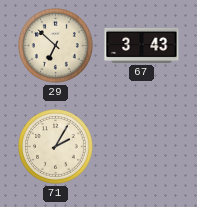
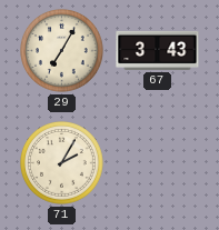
29: 6:52 -> 7:05
